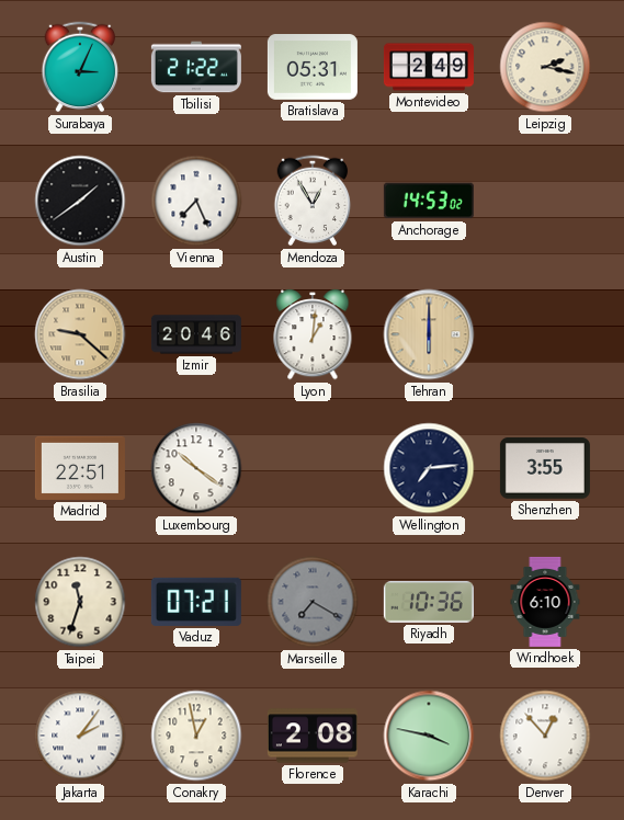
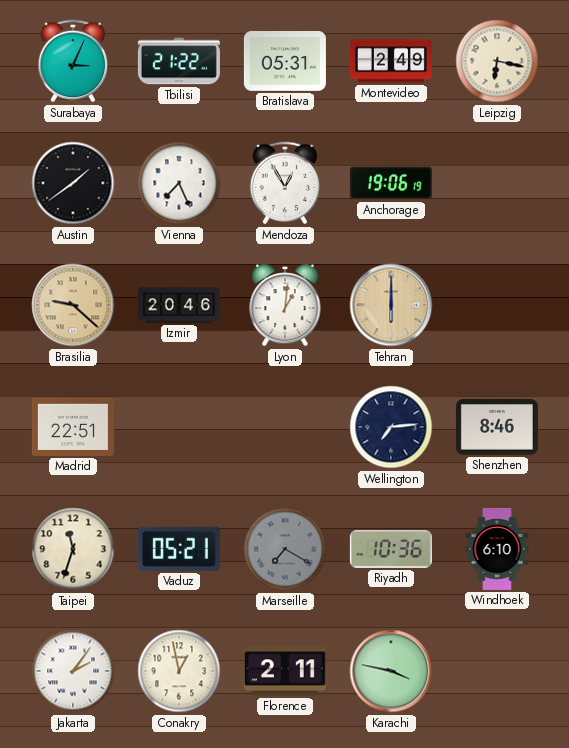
Leipzig: 2:17 -> 6:17
Anchorage: 14:53 -> 19:06
Luxembourg: 10:21 -> none
Shenzhen: 3:55 -> 8:46
Vaduz: 07:21 -> 05:21
Florence: 2:08 -> 2:11
Denver: 12:53 -> none
